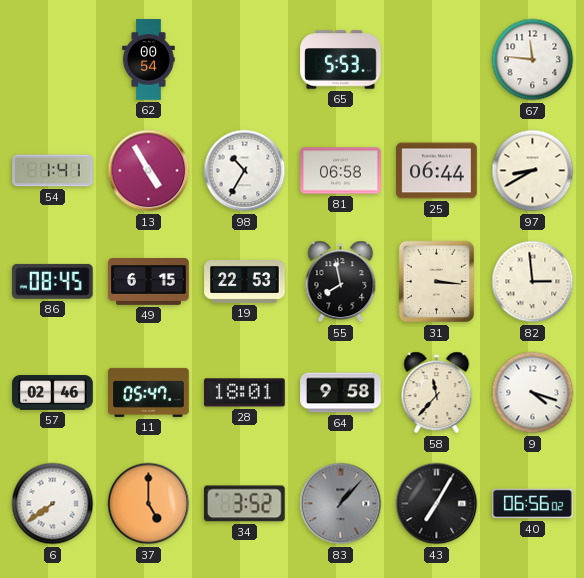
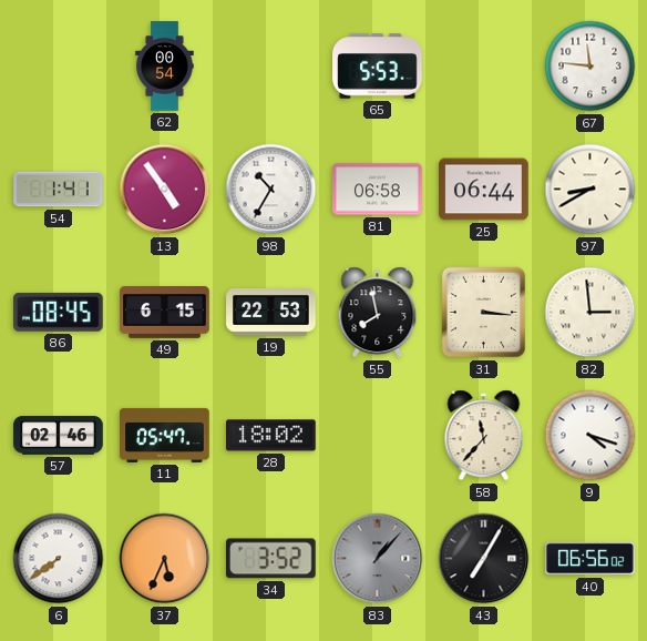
13: 4:55 -> 4:54
28: 18:01 -> 18:02
64: 9:58 -> none
37: 5:00 -> 5:34
